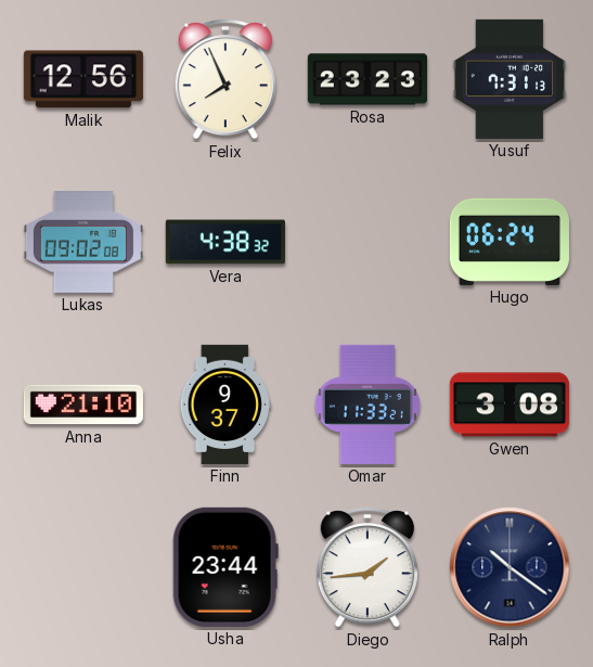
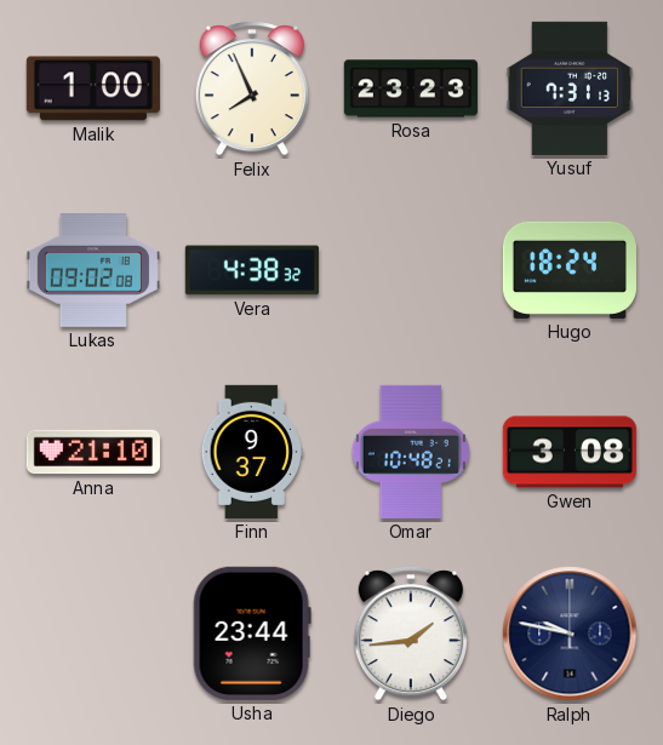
Malik: 12:56 -> 1:00
Hugo: 06:24 -> 18:24
Omar: 11:33 -> 10:48
Ralph: 10:21 -> 9:47
